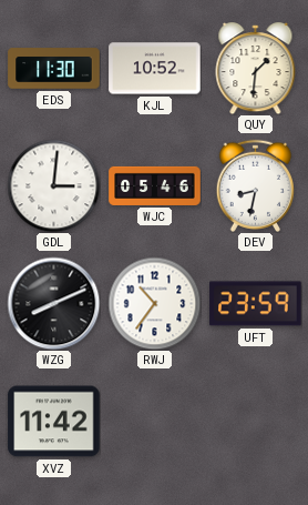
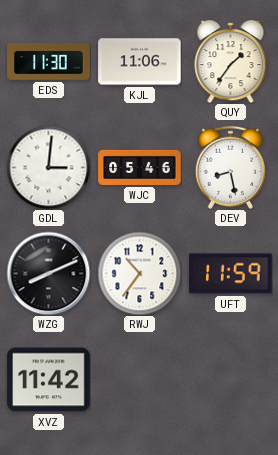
KJL: 10:52 -> 11:06
QUY: 1:31 -> 1:36
DEV: 8:32 -> 8:28
UFT: 23:59 -> 11:59
